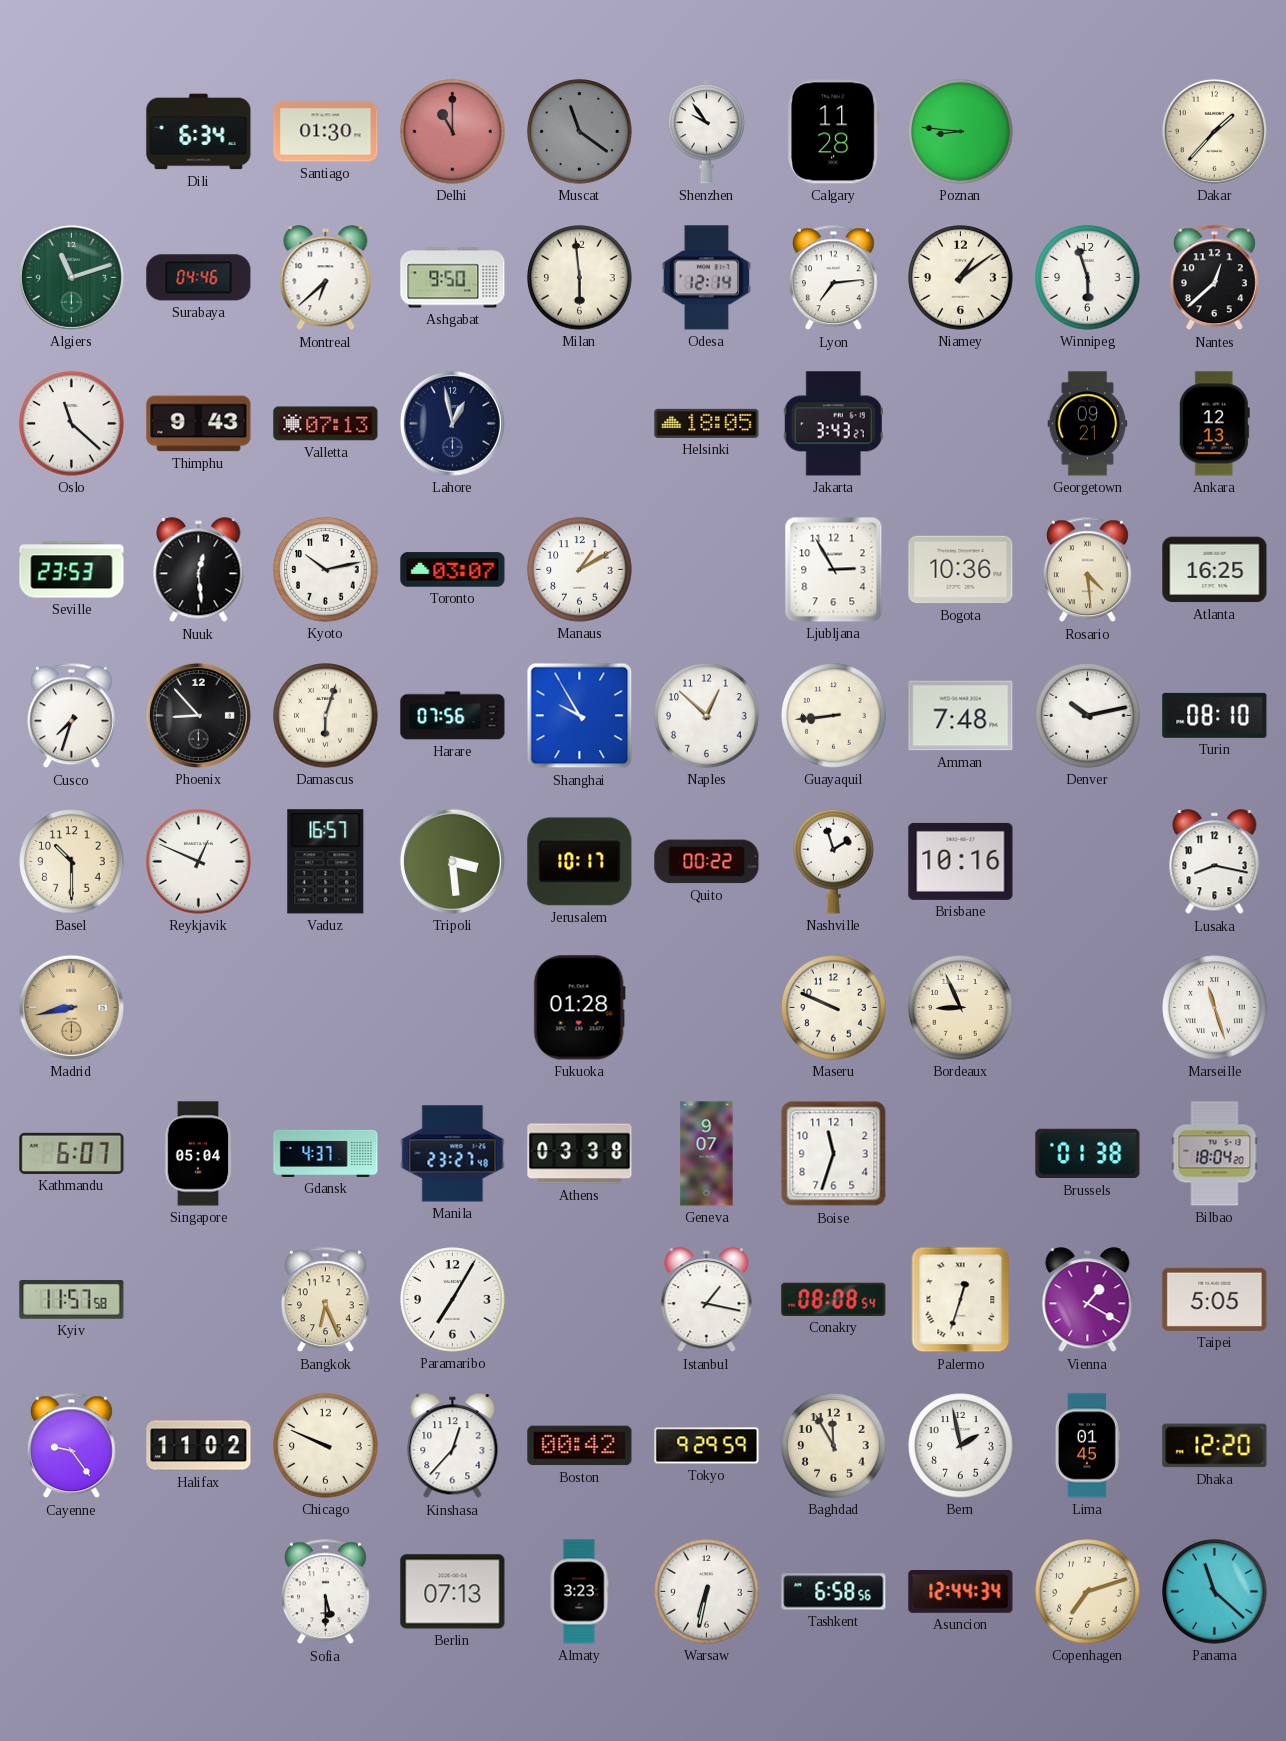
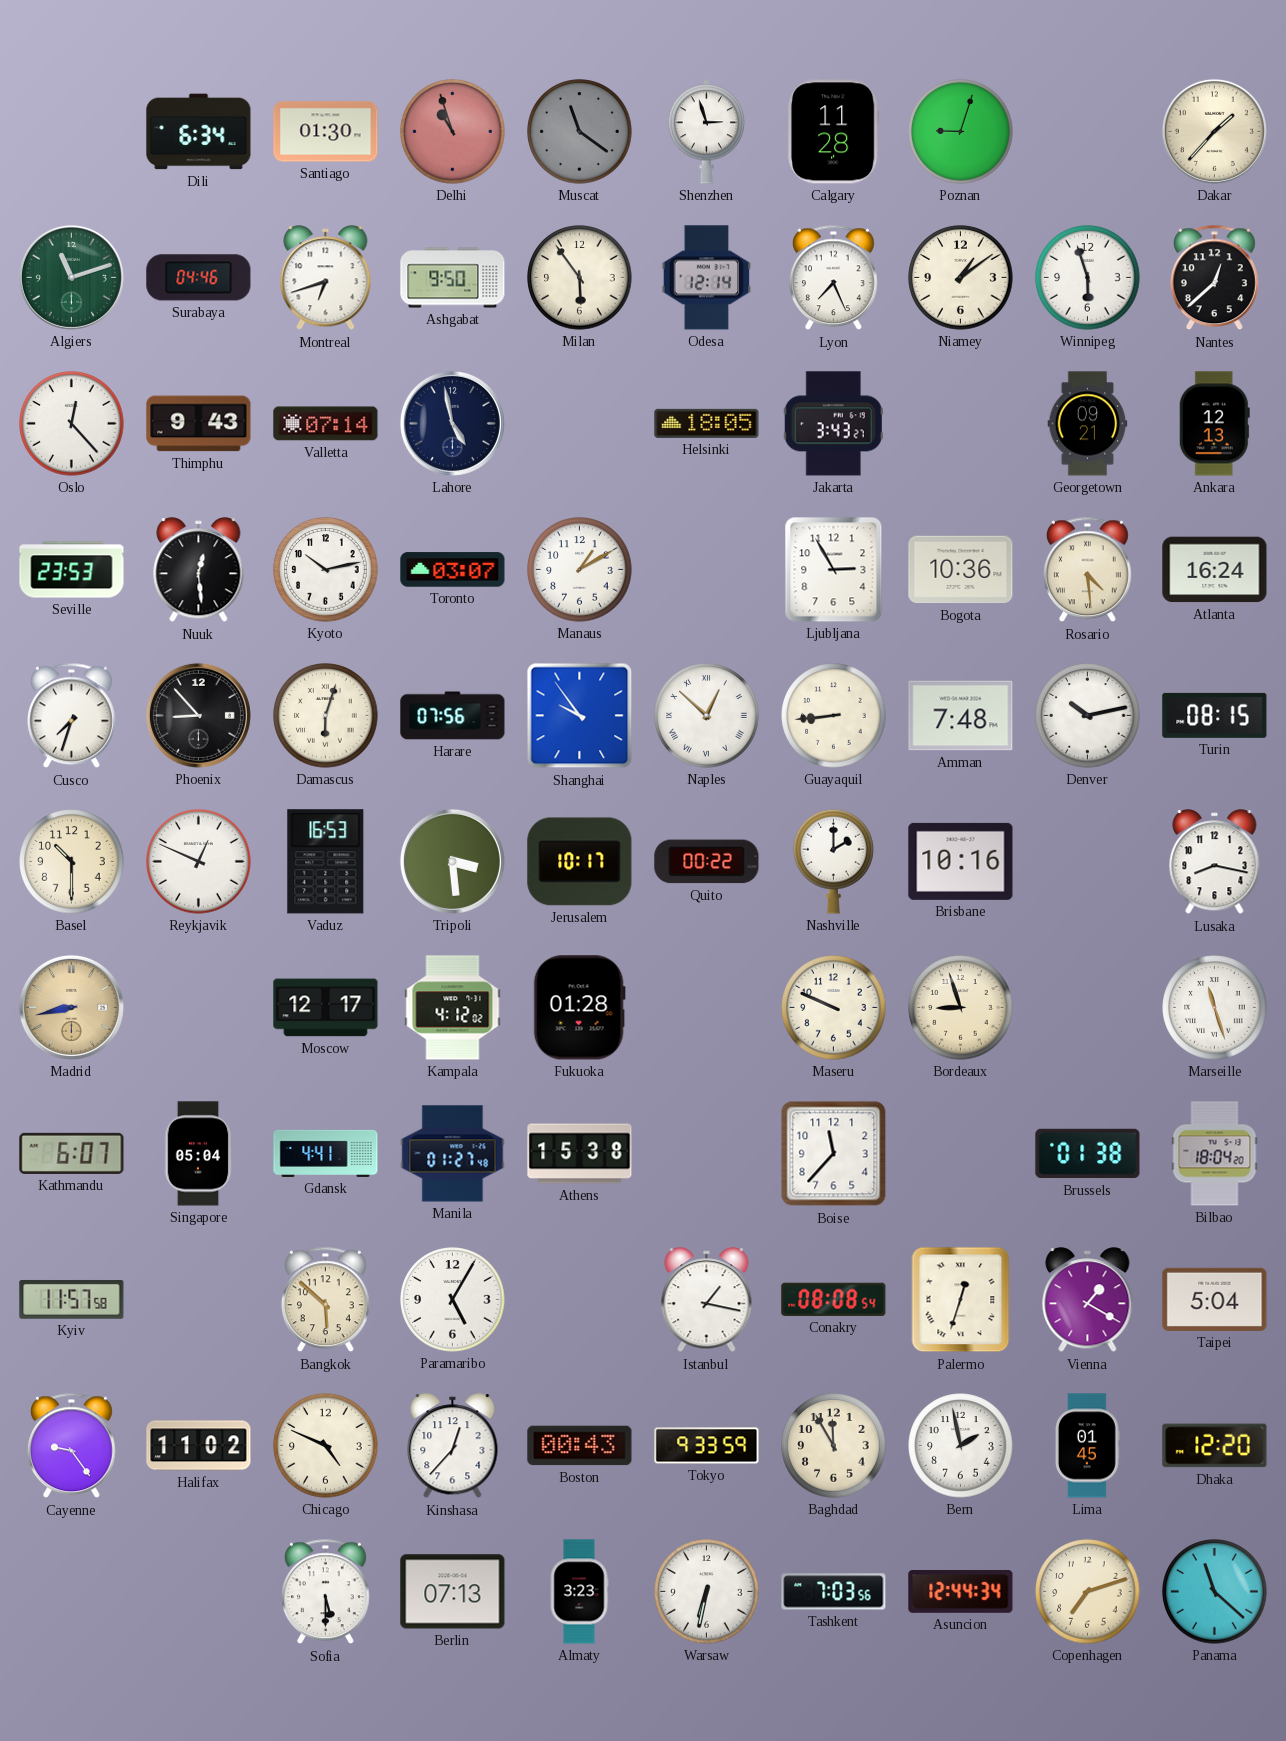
Delhi: 11:00 -> 10:57
Shenzhen: 9:54 -> 2:57
Poznan: 8:46 -> 9:03
Montreal: 6:38 -> 6:42
Milan: 5:59 -> 5:54
Lyon: 7:14 -> 7:26
Oslo: 11:22 -> 12:23
Valletta: 07:13 -> 07:14
Lahore: 12:58 -> 4:58
Atlanta: 16:25 -> 16:24
Shanghai: 9:55 -> 9:54
Naples numerals: Arabic -> Roman
Turin: 08:10 -> 08:15
Vaduz: 16:57 -> 16:53
Nashville: 1:57 -> 2:00
Moscow: none -> 12:17
Kampala: none -> 4:12
Bordeaux: 8:56 -> 8:57
Gdansk: 4:37 -> 4:41
Manila: 23:27 -> 01:27
Athens: 03:38 -> 15:38
Geneva: 9:07 -> none
Boise: 11:33 -> 11:37
Bangkok: 6:26 -> 5:52
Paramaribo: 7:05 -> 5:05
Taipei: 5:05 -> 5:04
Chicago: 9:49 -> 4:49
Boston: 00:42 -> 00:43
Tokyo: 9:29 -> 9:33
Tashkent: 6:58 -> 7:03
